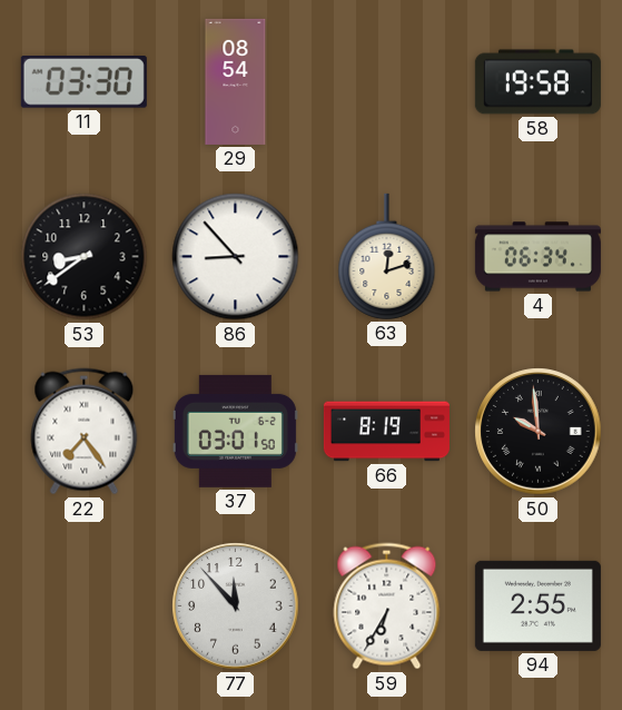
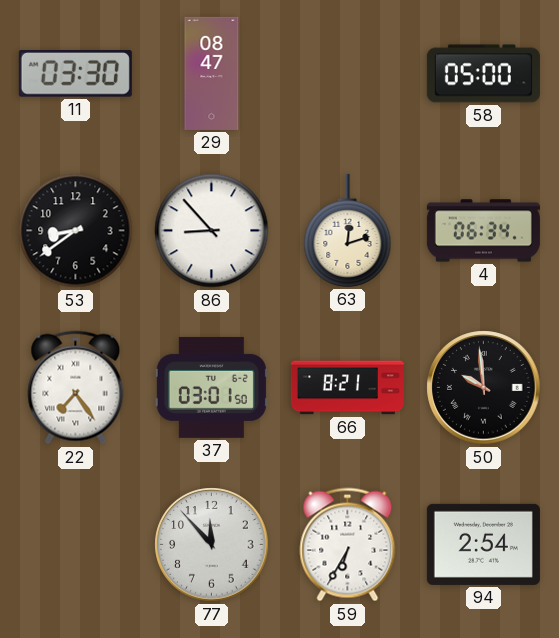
29: 08:54 -> 08:47
58: 19:58 -> 05:00
66: 8:19 -> 8:21
94: 2:55 -> 2:54
